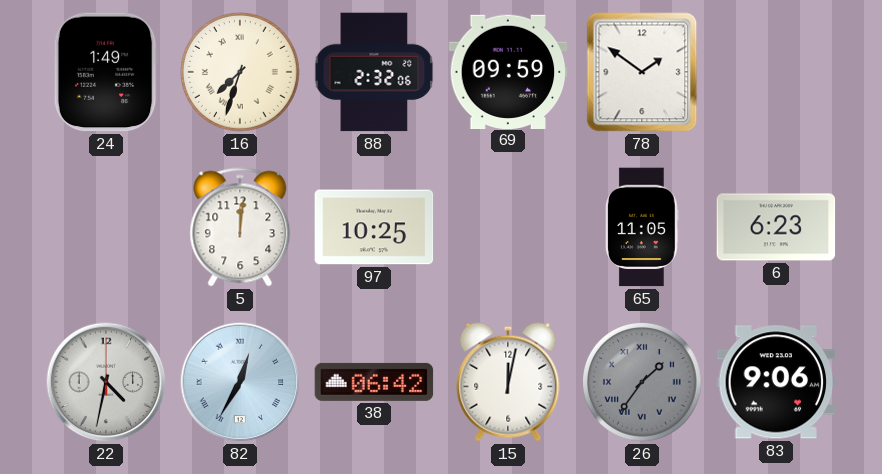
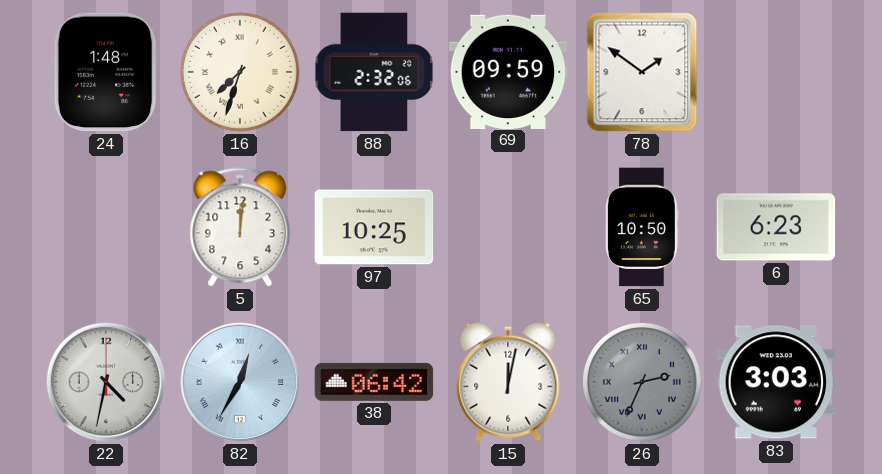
24: 1:49 -> 1:48
65: 11:05 -> 10:50
26: 1:36 -> 2:34
83: 9:06 -> 3:03
